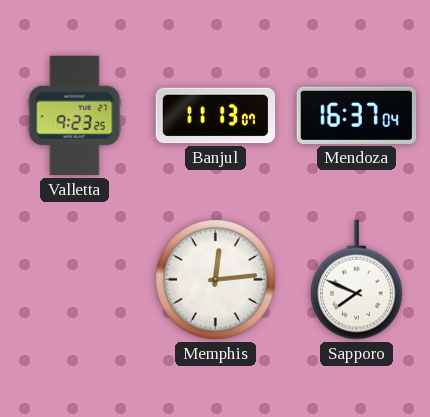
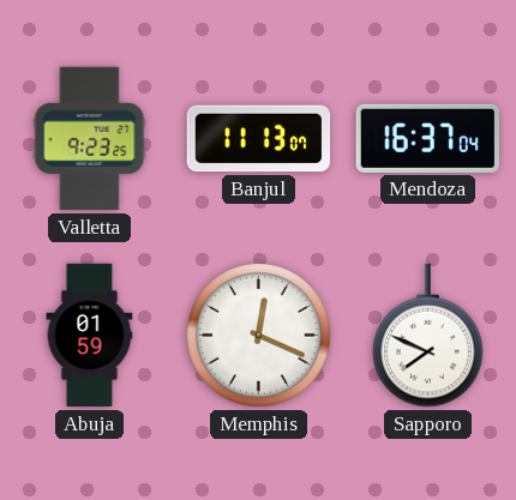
Abuja: none -> 01:59
Memphis: 12:14 -> 12:19
